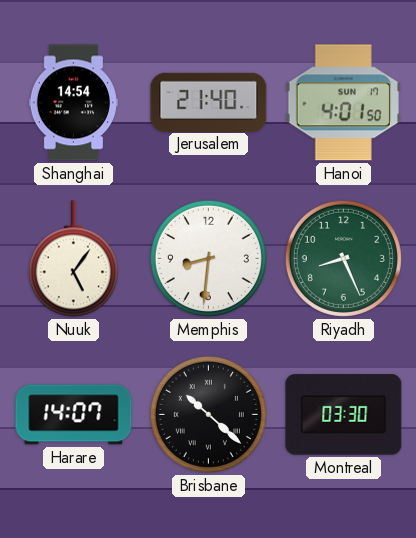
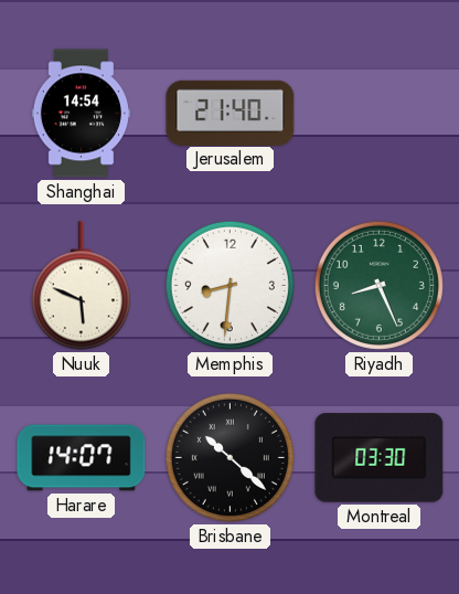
Hanoi: 4:01 -> none
Nuuk: 5:06 -> 5:49
